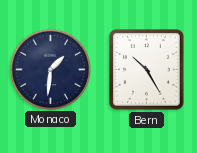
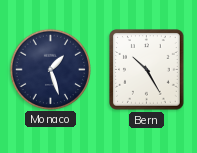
Monaco: 1:31 -> 1:27
